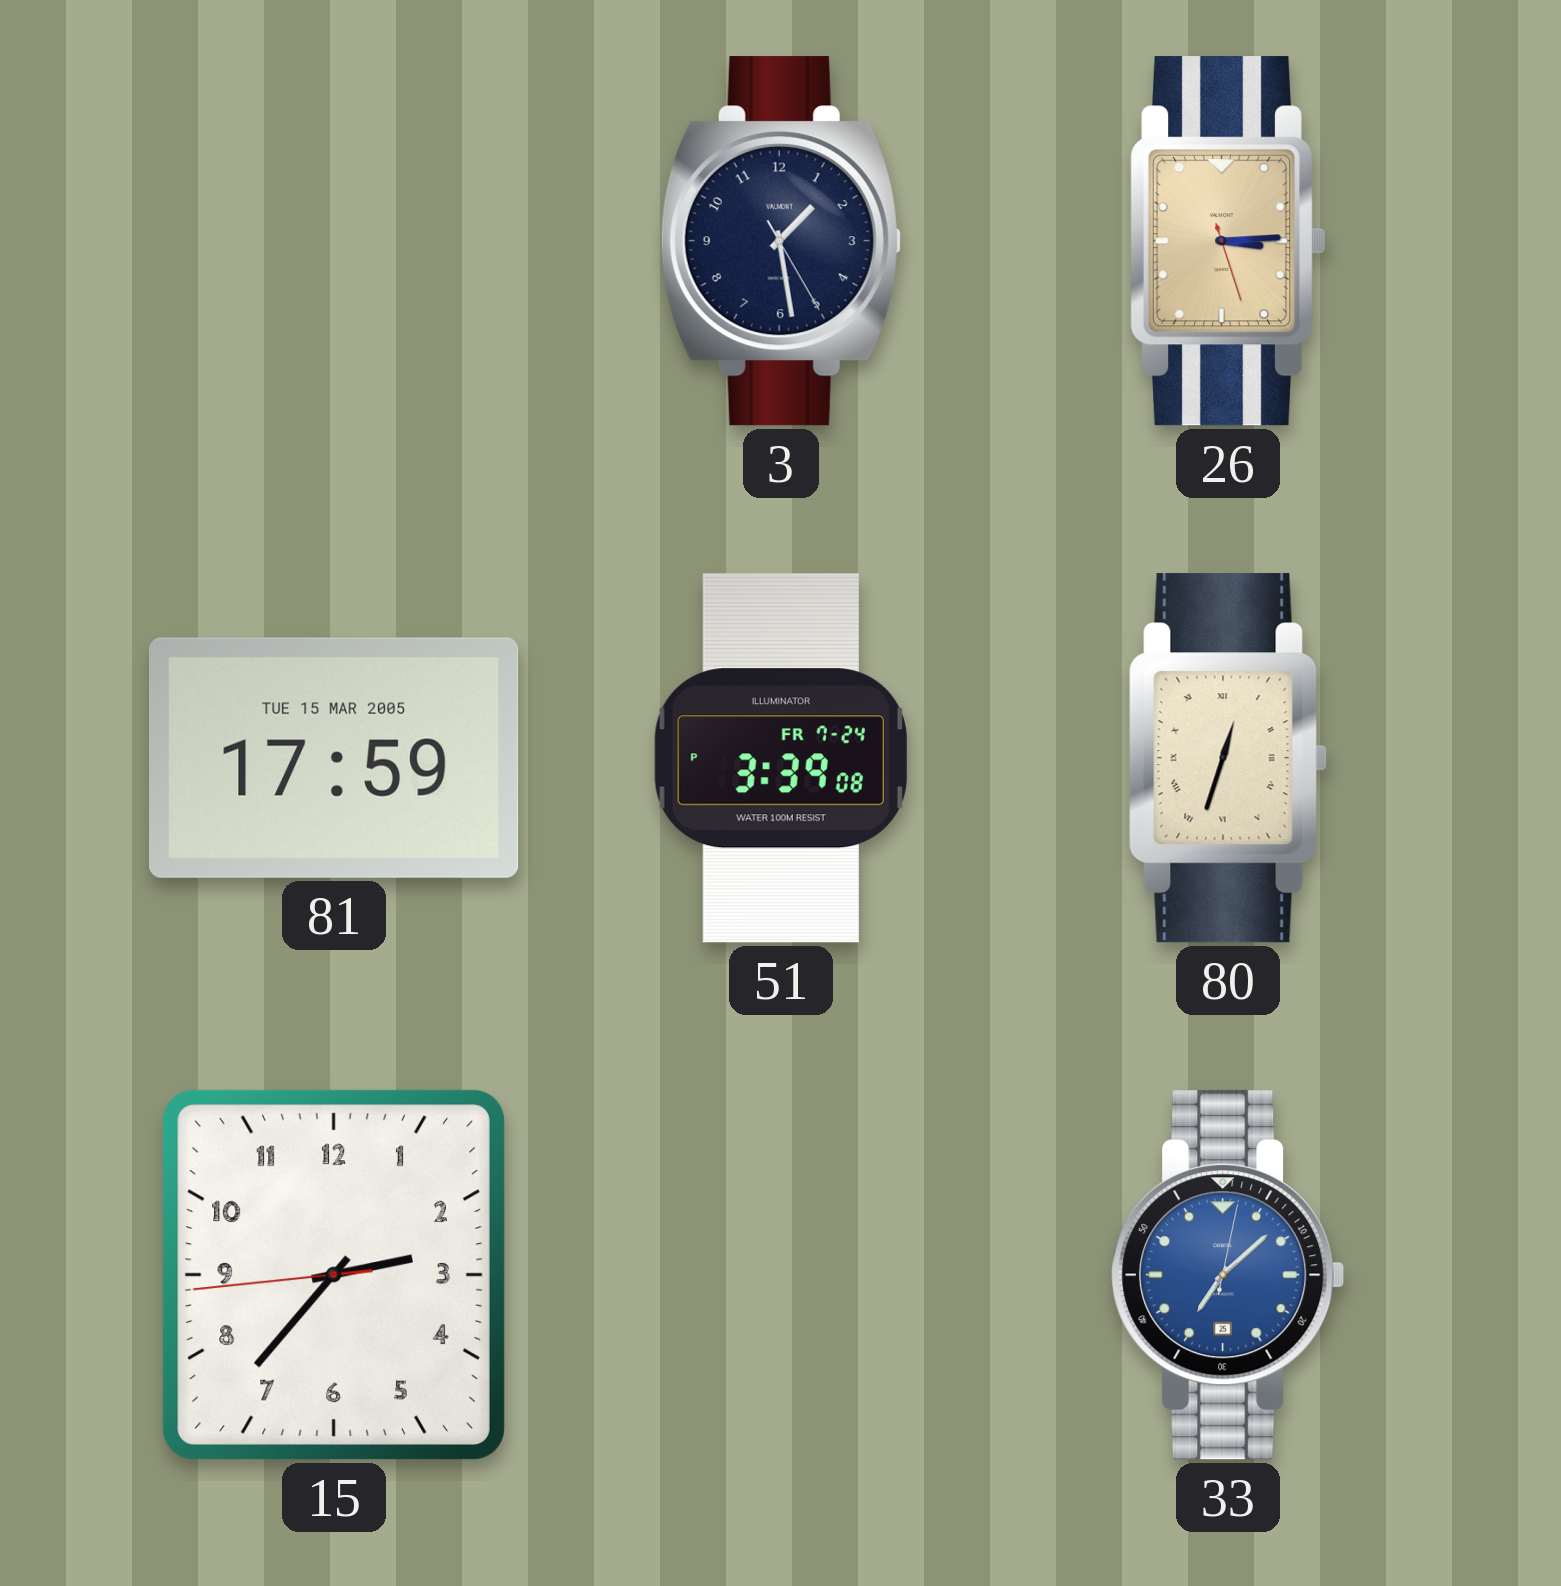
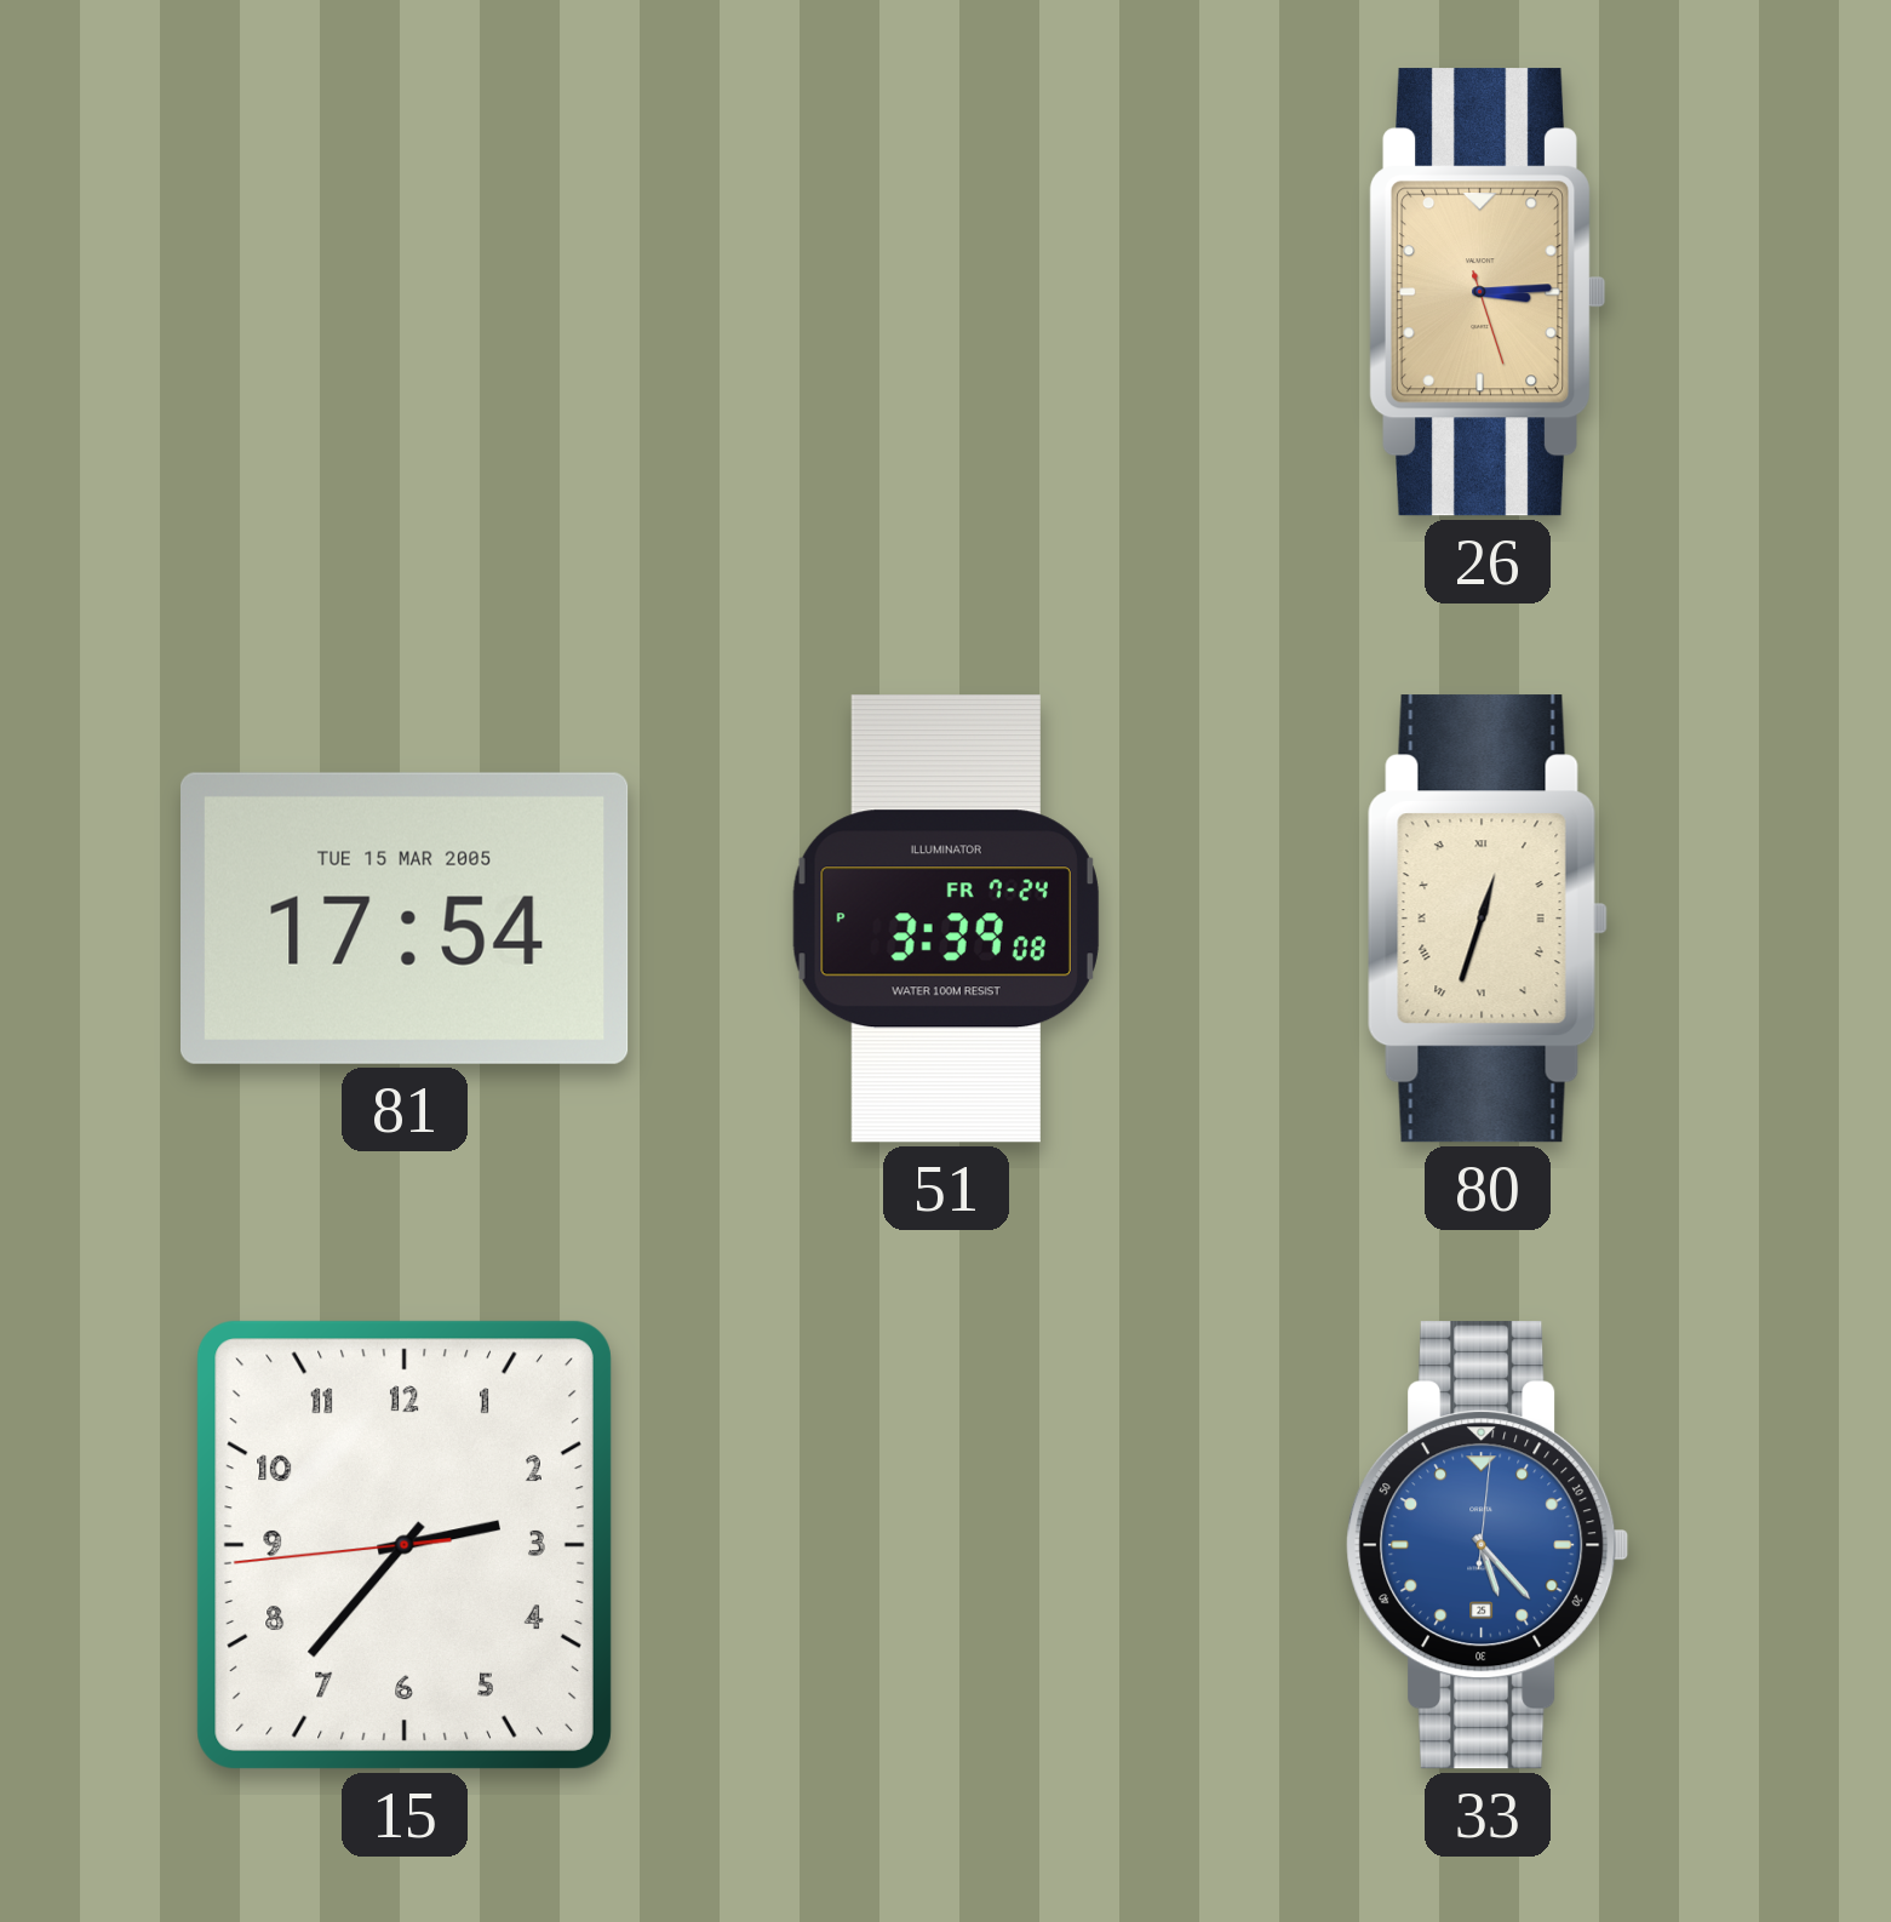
3: 1:28 -> none
81: 17:59 -> 17:54
33: 7:08 -> 5:23
